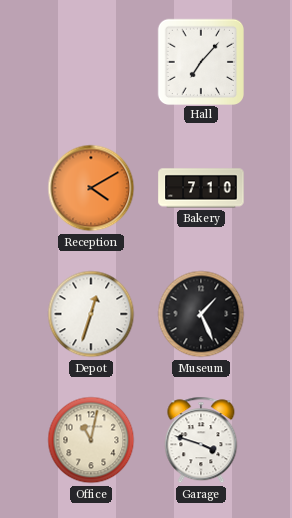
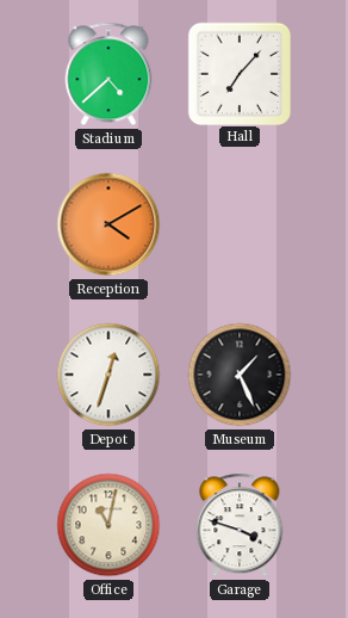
Stadium: none -> 4:38
Bakery: 7:10 -> none
